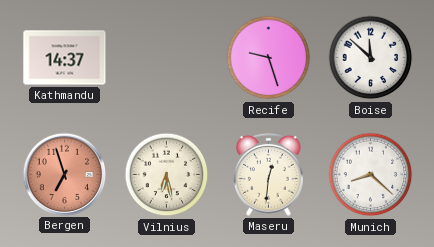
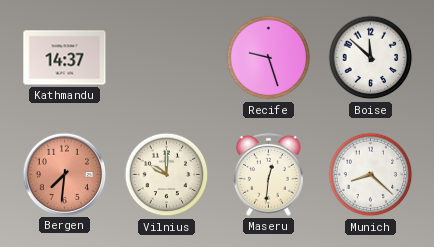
Bergen: 6:57 -> 7:31
Vilnius: 6:28 -> 10:00
